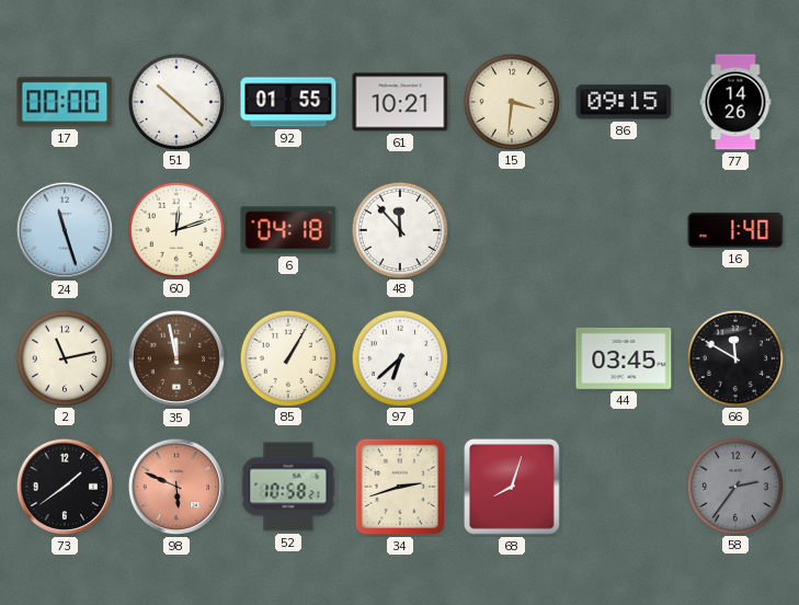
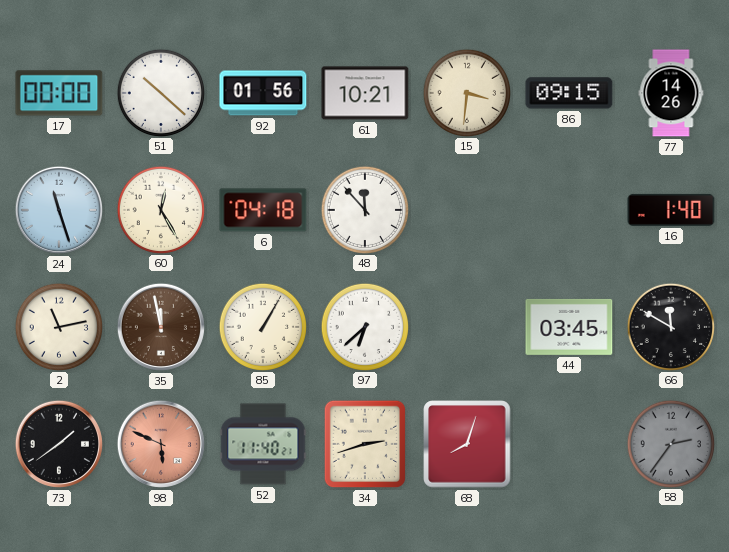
92: 01:55 -> 01:56
60: 12:12 -> 12:25
52: 10:58 -> 11:40
